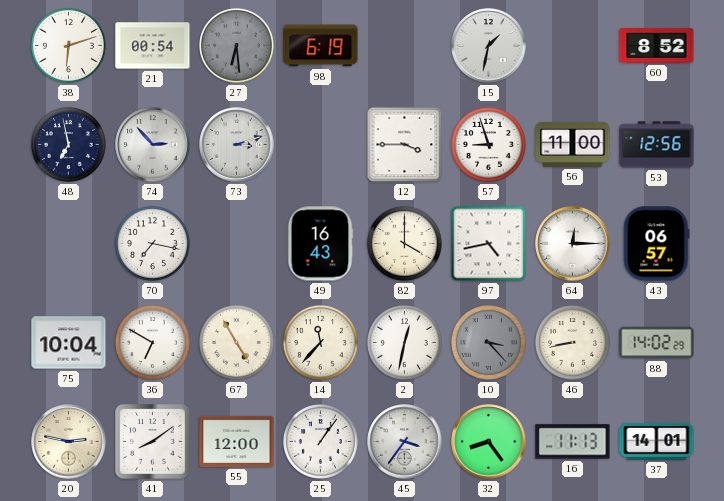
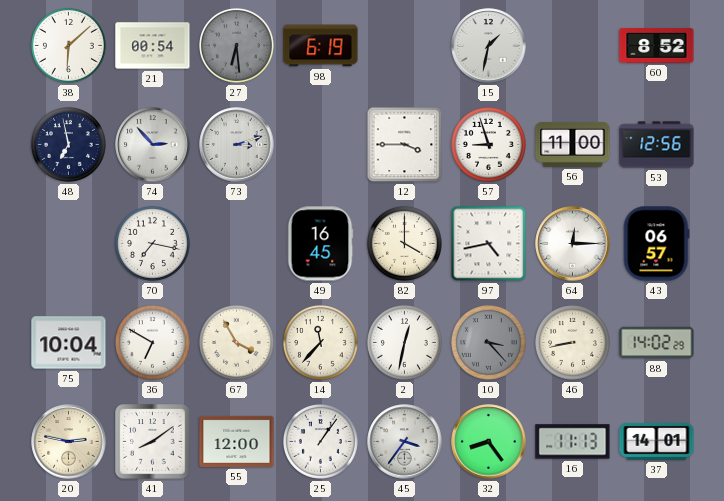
38: 6:12 -> 6:08
49: 16:43 -> 16:45
67: 4:55 -> 3:55
